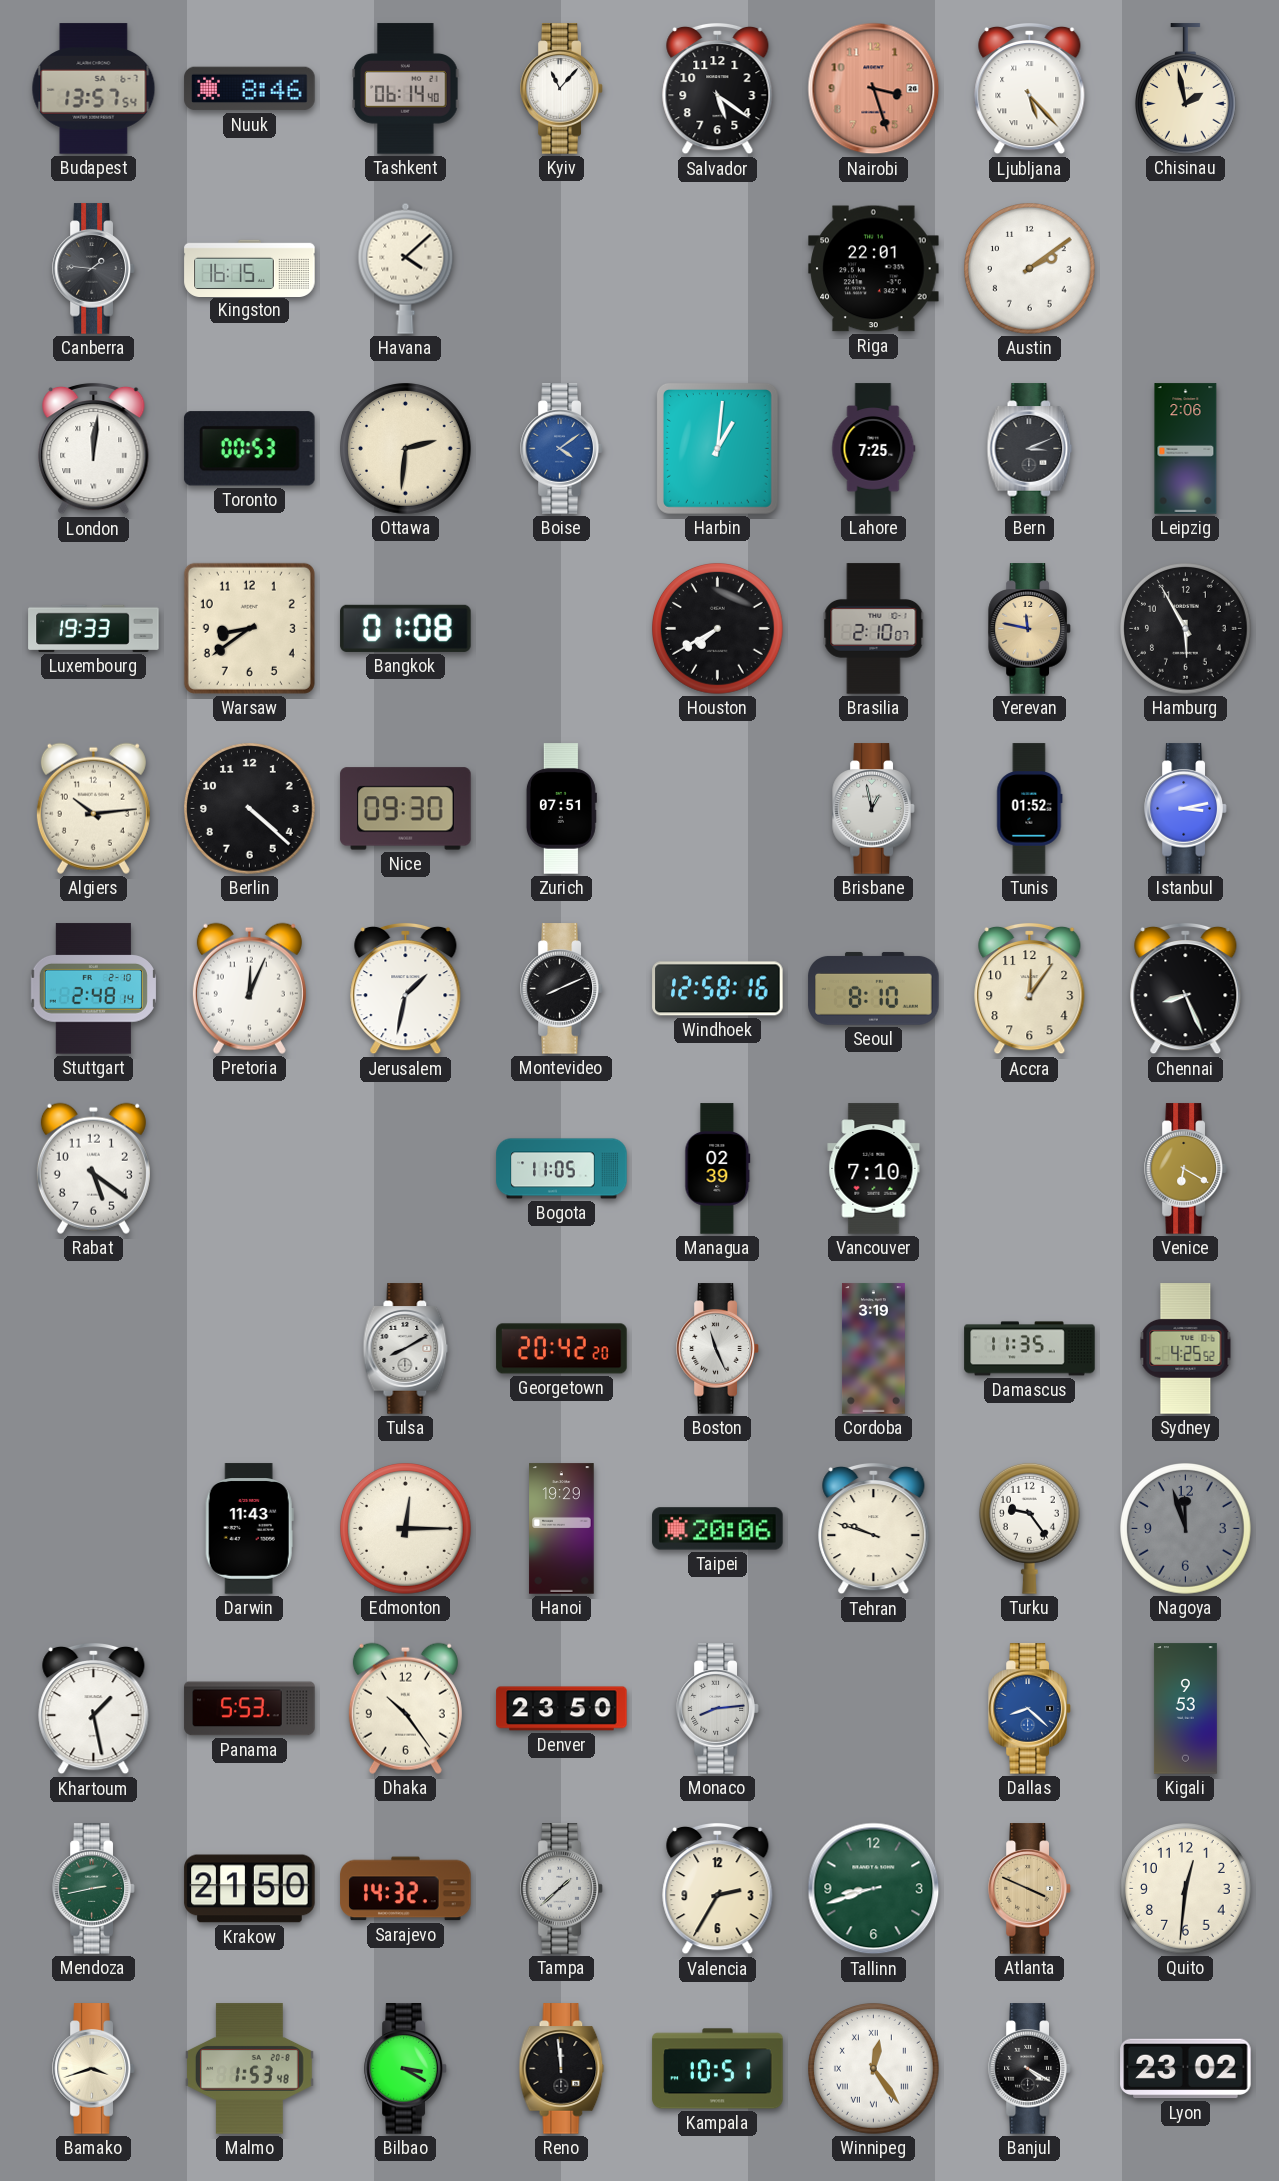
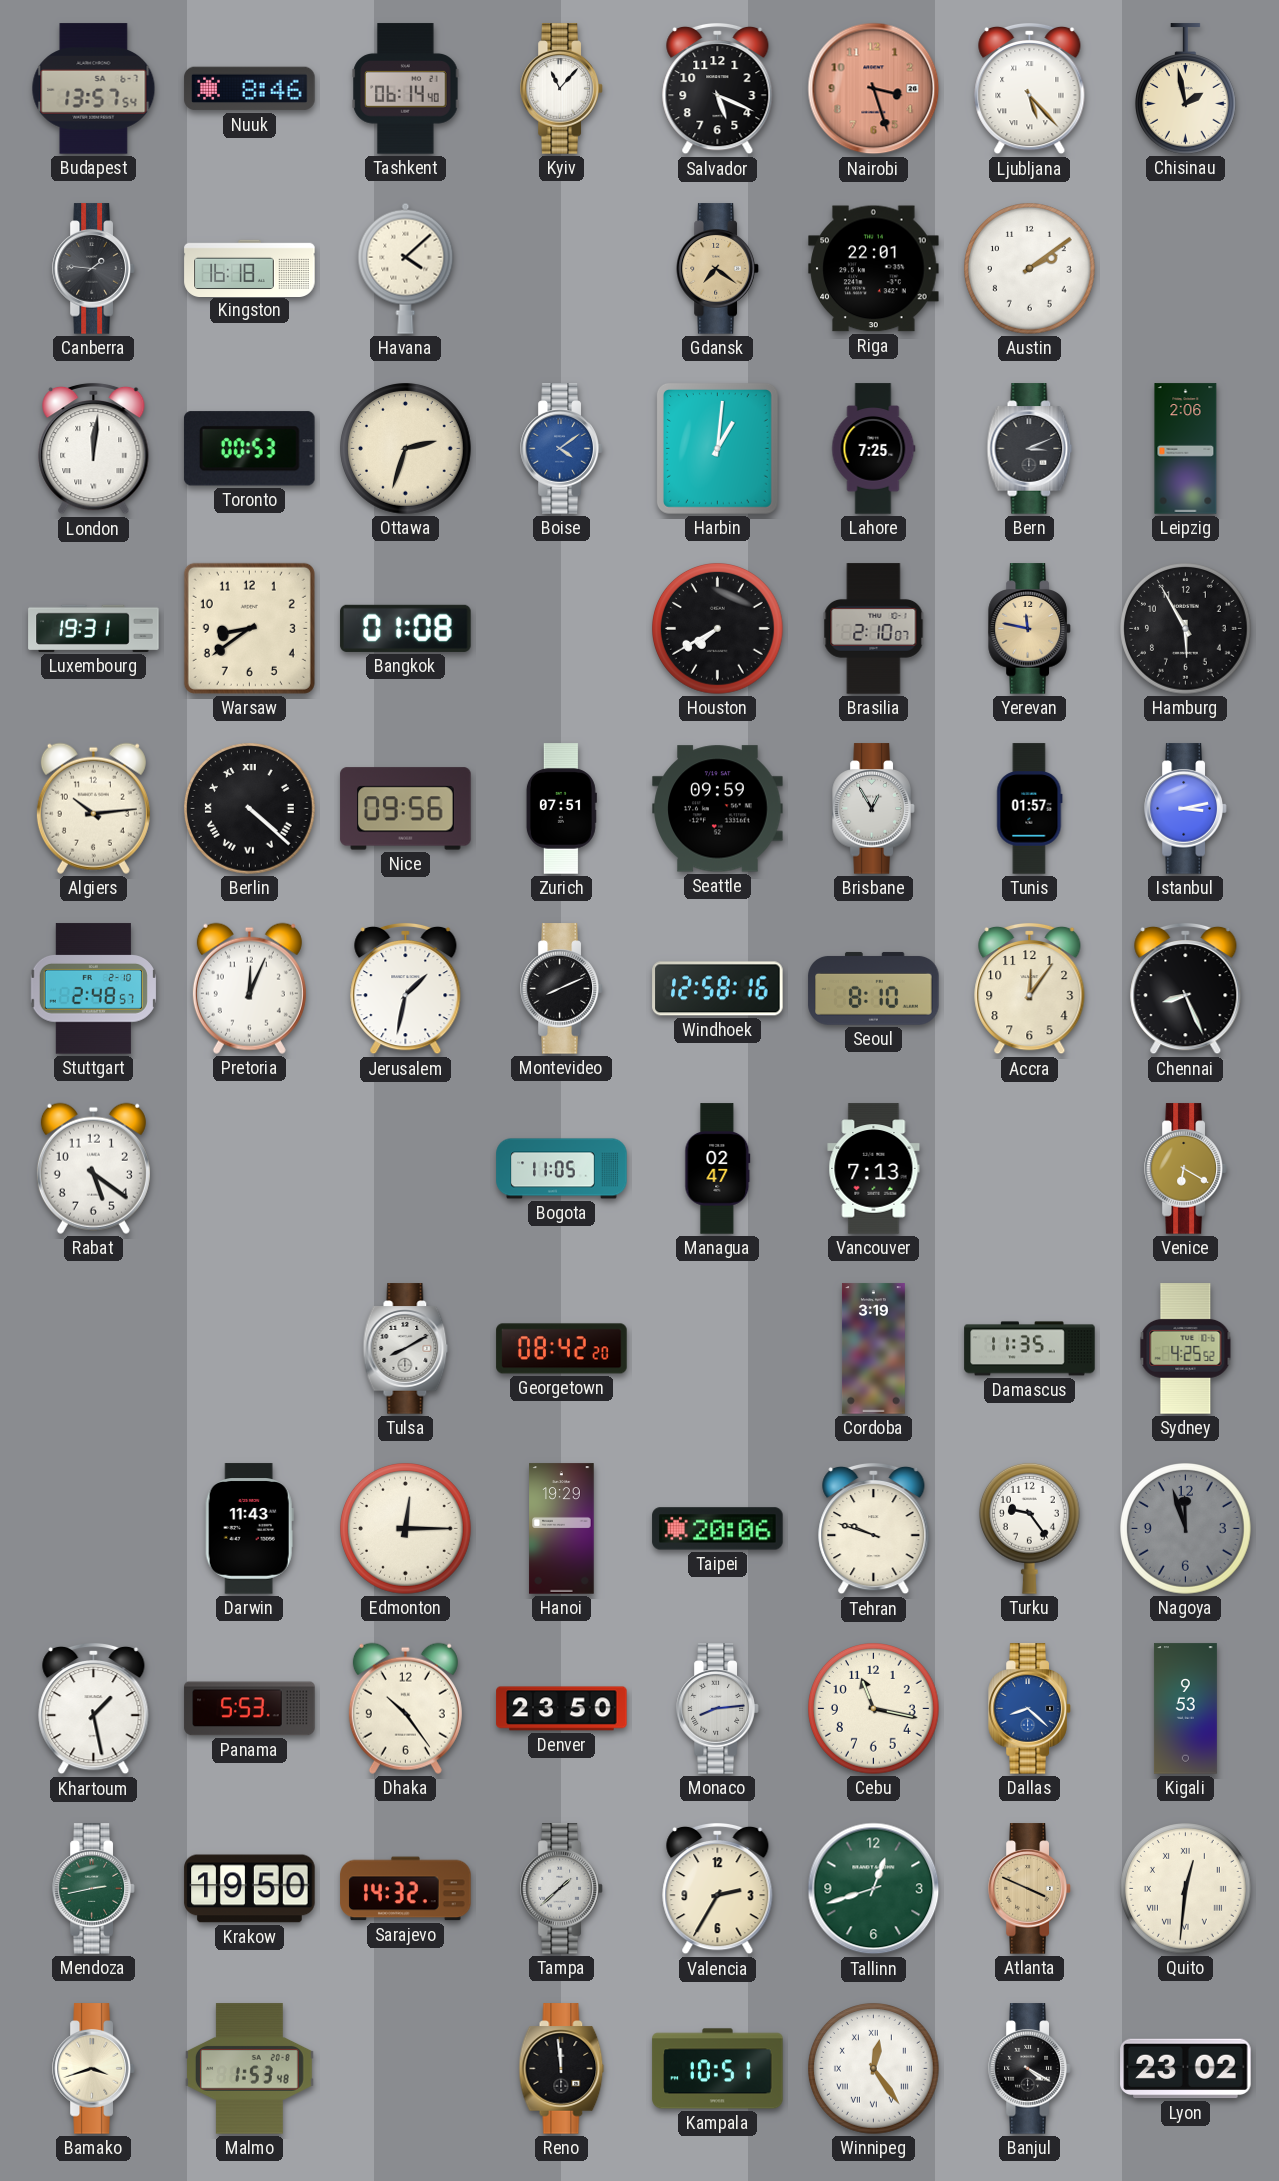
Salvador: 5:21 -> 5:19
Kingston: 16:15 -> 16:18
Gdansk: none -> 7:21
Ottawa: 2:31 -> 2:33
Luxembourg: 19:33 -> 19:31
Berlin numerals: Arabic -> Roman
Nice: 09:30 -> 09:56
Seattle: none -> 09:59
Brisbane: 12:58 -> 12:55
Tunis: 01:52 -> 01:57
Stuttgart: 2:48:14 -> 2:48:57
Managua: 02:39 -> 02:47
Vancouver: 7:10 -> 7:13
Georgetown: 20:42 -> 08:42
Boston: 11:26 -> none
Cebu: none -> 11:17
Krakow: 21:50 -> 19:50
Tallinn: 8:42 -> 12:42
Quito numerals: Arabic -> Roman
Bilbao: 3:20 -> none
